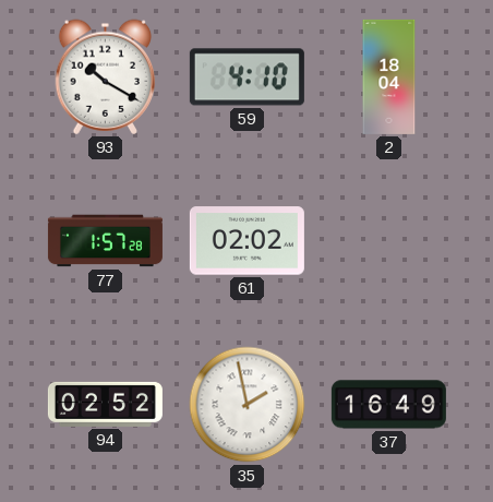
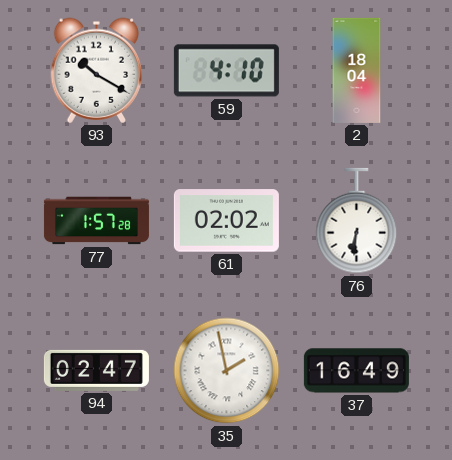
76: none -> 6:31
94: 02:52 -> 02:47
